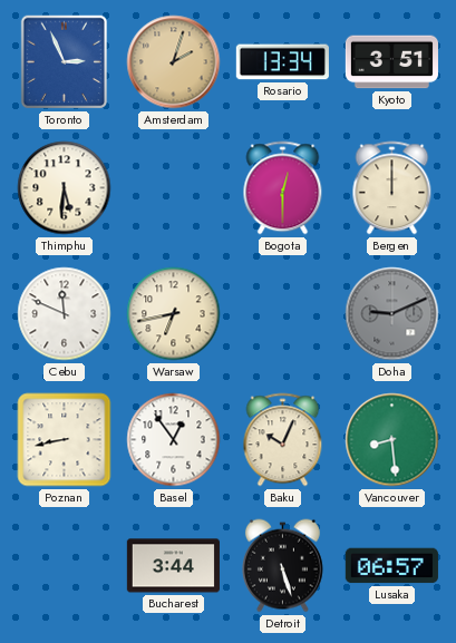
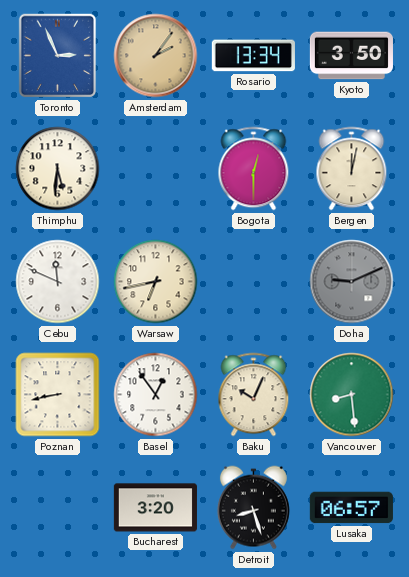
Amsterdam: 2:03 -> 2:06
Kyoto: 3:51 -> 3:50
Bergen: 12:00 -> 12:02
Bucharest: 3:44 -> 3:20
Detroit: 5:27 -> 8:27
